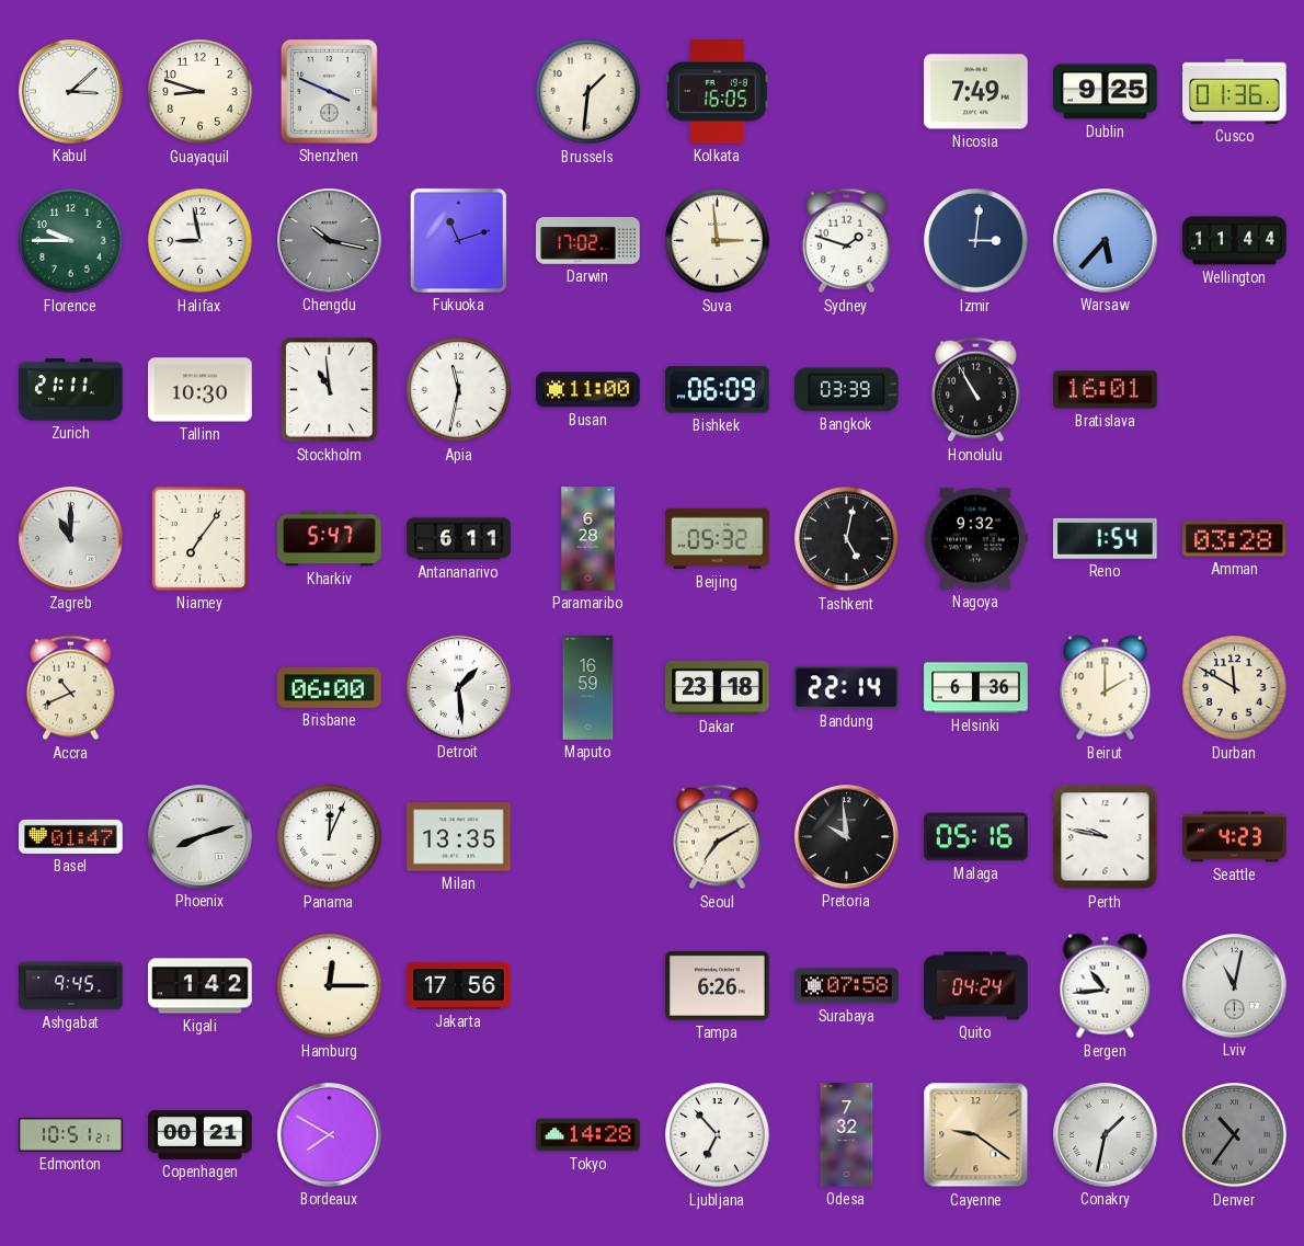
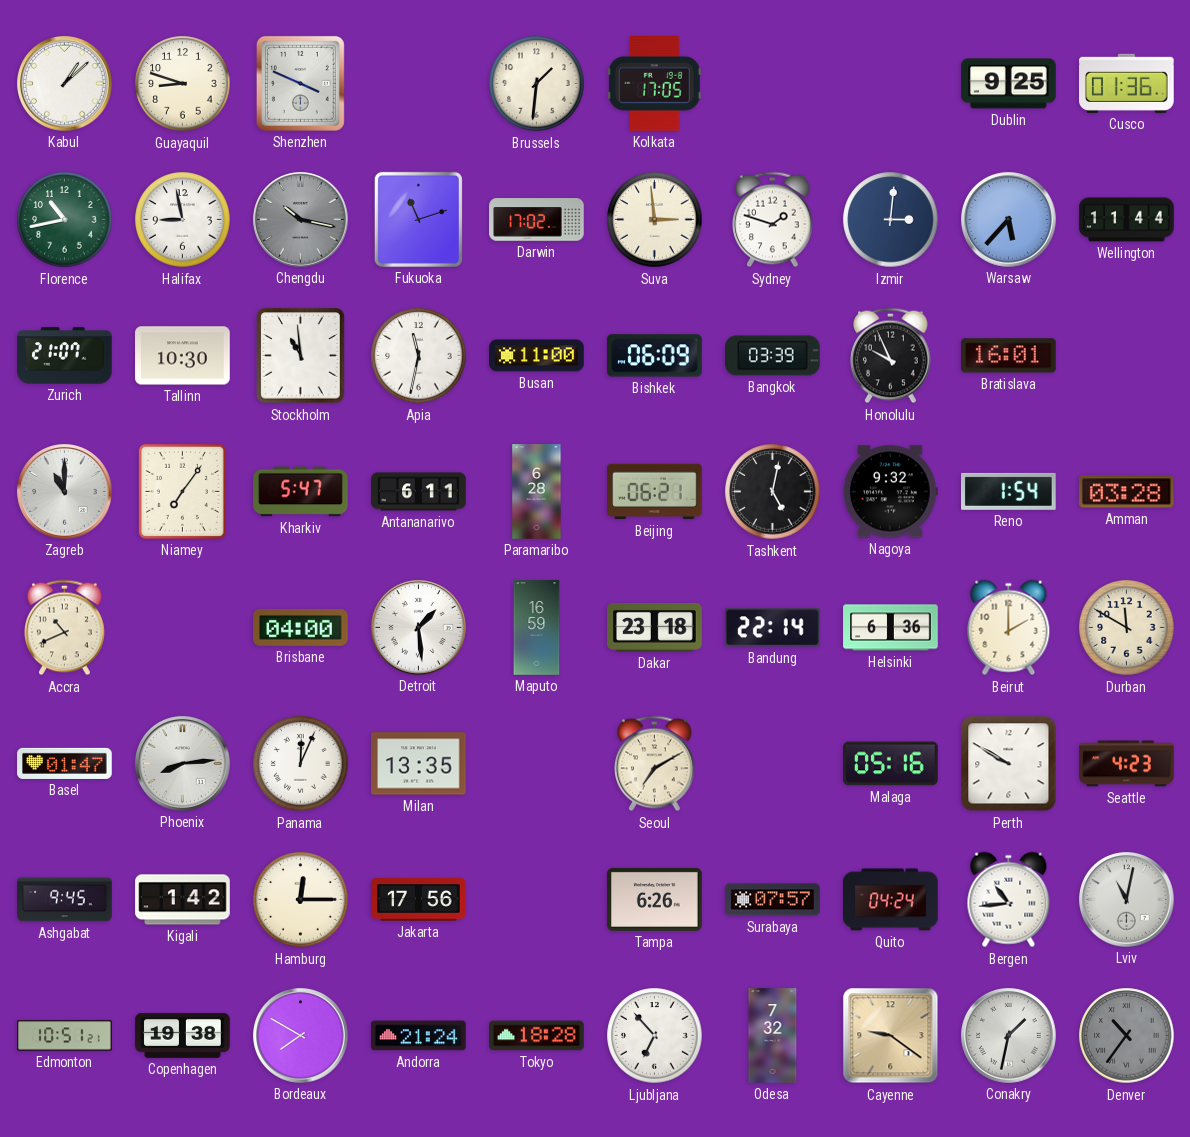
Kabul: 3:08 -> 1:08
Kolkata: 16:05 -> 17:05
Nicosia: 7:49 -> none
Florence: 9:45 -> 10:43
Zurich: 21:11 -> 21:07
Honolulu: 10:55 -> 9:56
Beijing: 05:32 -> 06:21
Brisbane: 06:00 -> 04:00
Phoenix: 8:12 -> 8:14
Pretoria: 9:59 -> none
Perth: 9:47 -> 9:50
Surabaya: 07:58 -> 07:57
Copenhagen: 00:21 -> 19:38
Andorra: none -> 21:24
Tokyo: 14:28 -> 18:28
